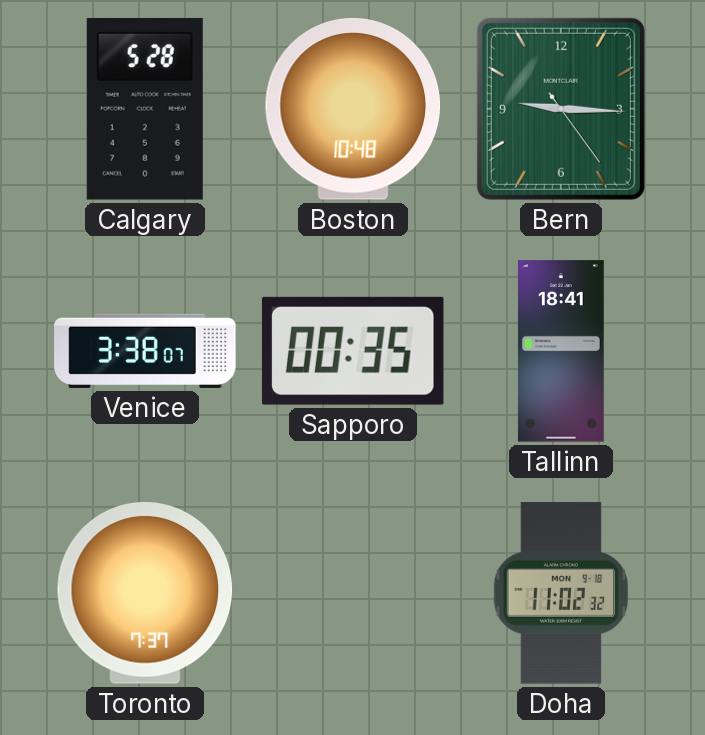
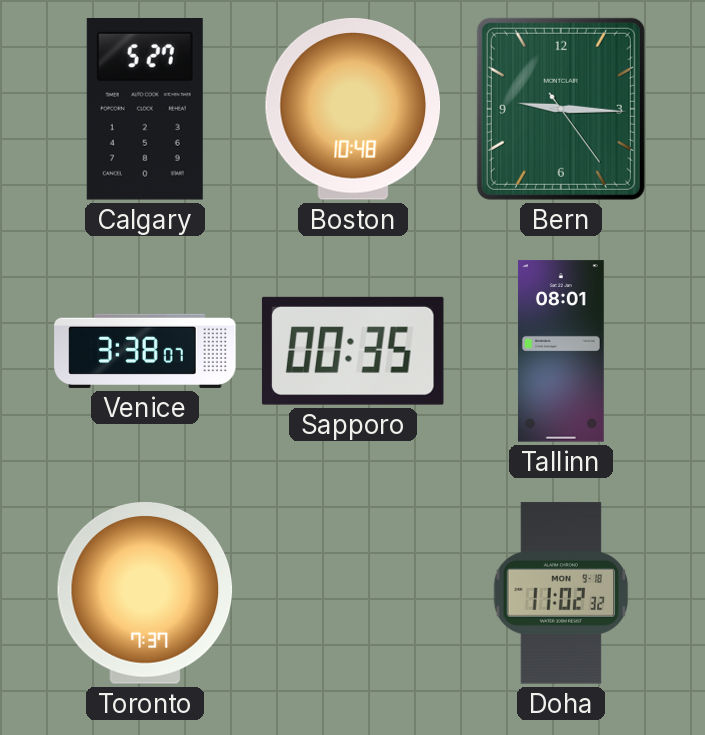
Calgary: 5:28 -> 5:27
Tallinn: 18:41 -> 08:01
